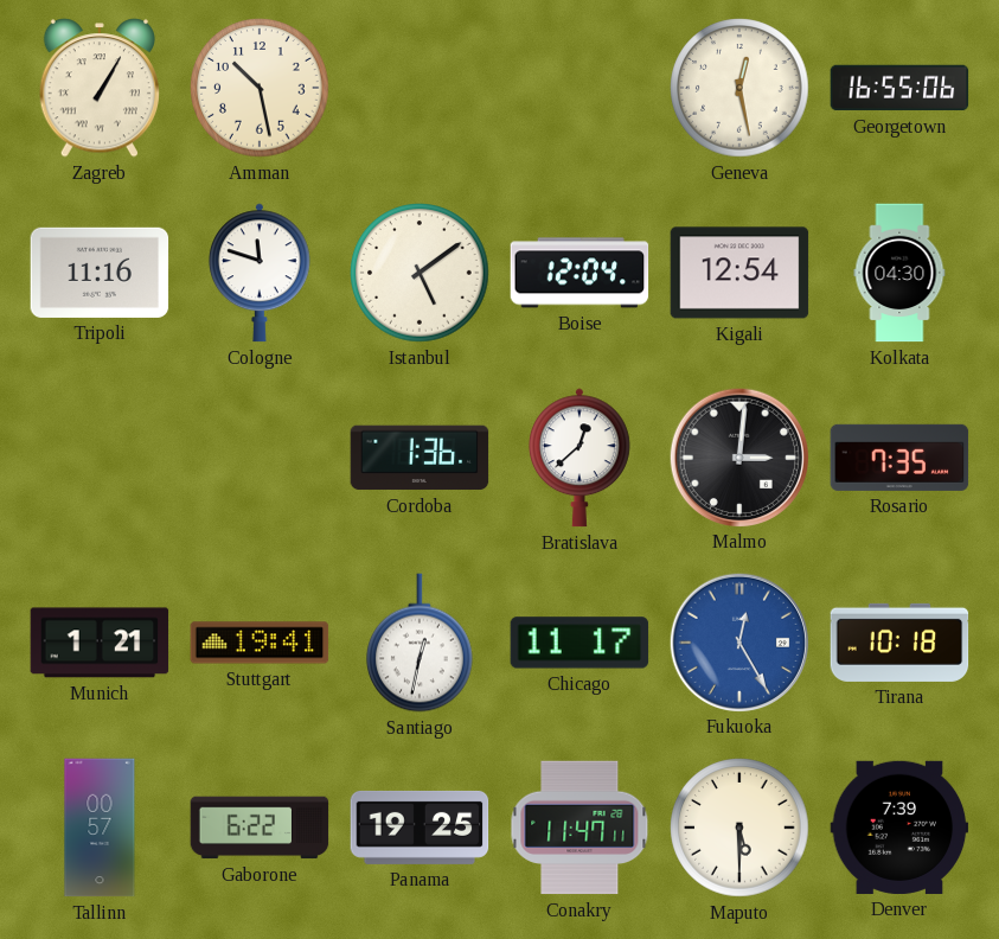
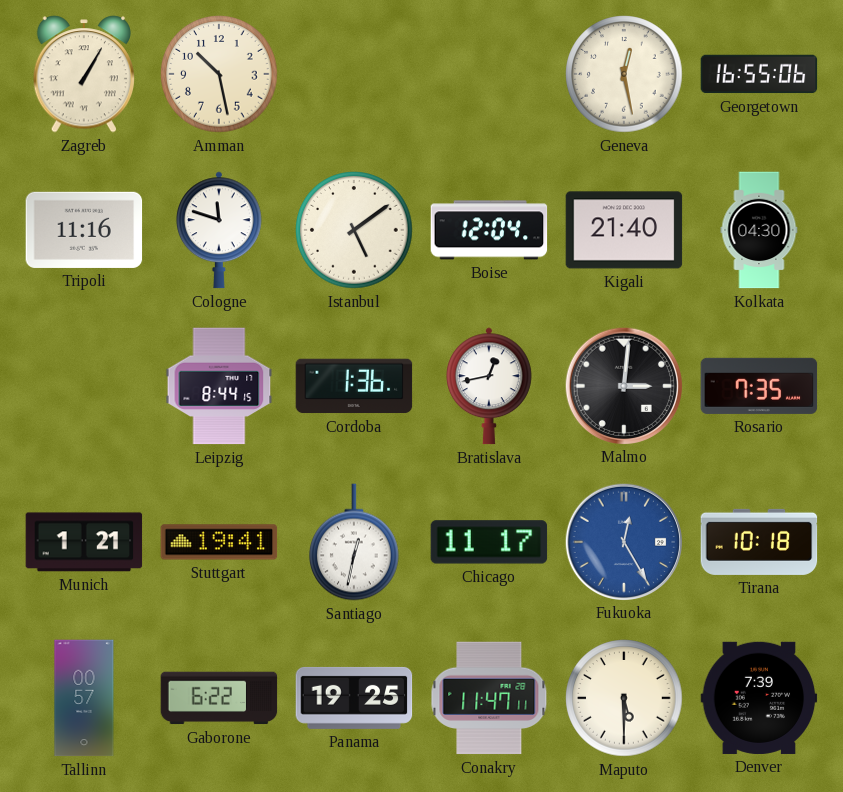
Kigali: 12:54 -> 21:40
Leipzig: none -> 8:44
Bratislava: 12:38 -> 12:43
